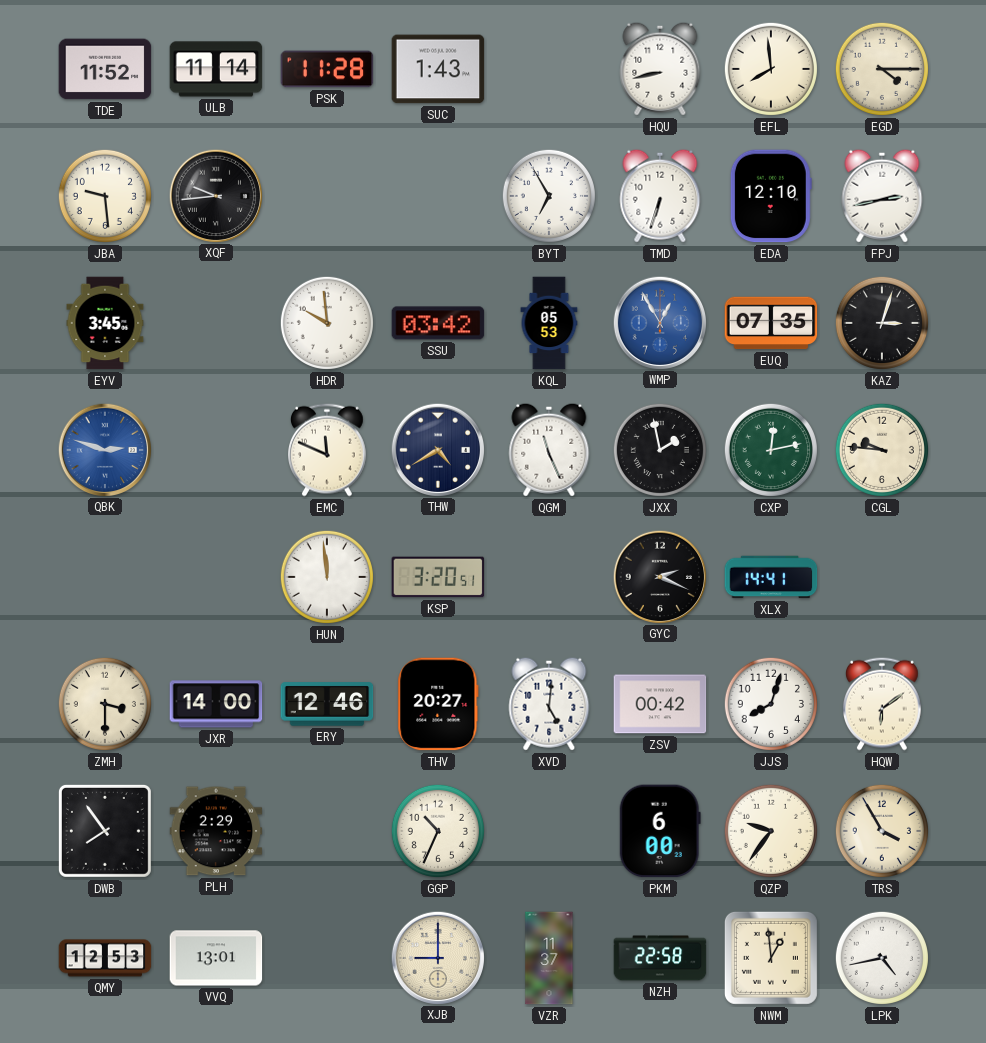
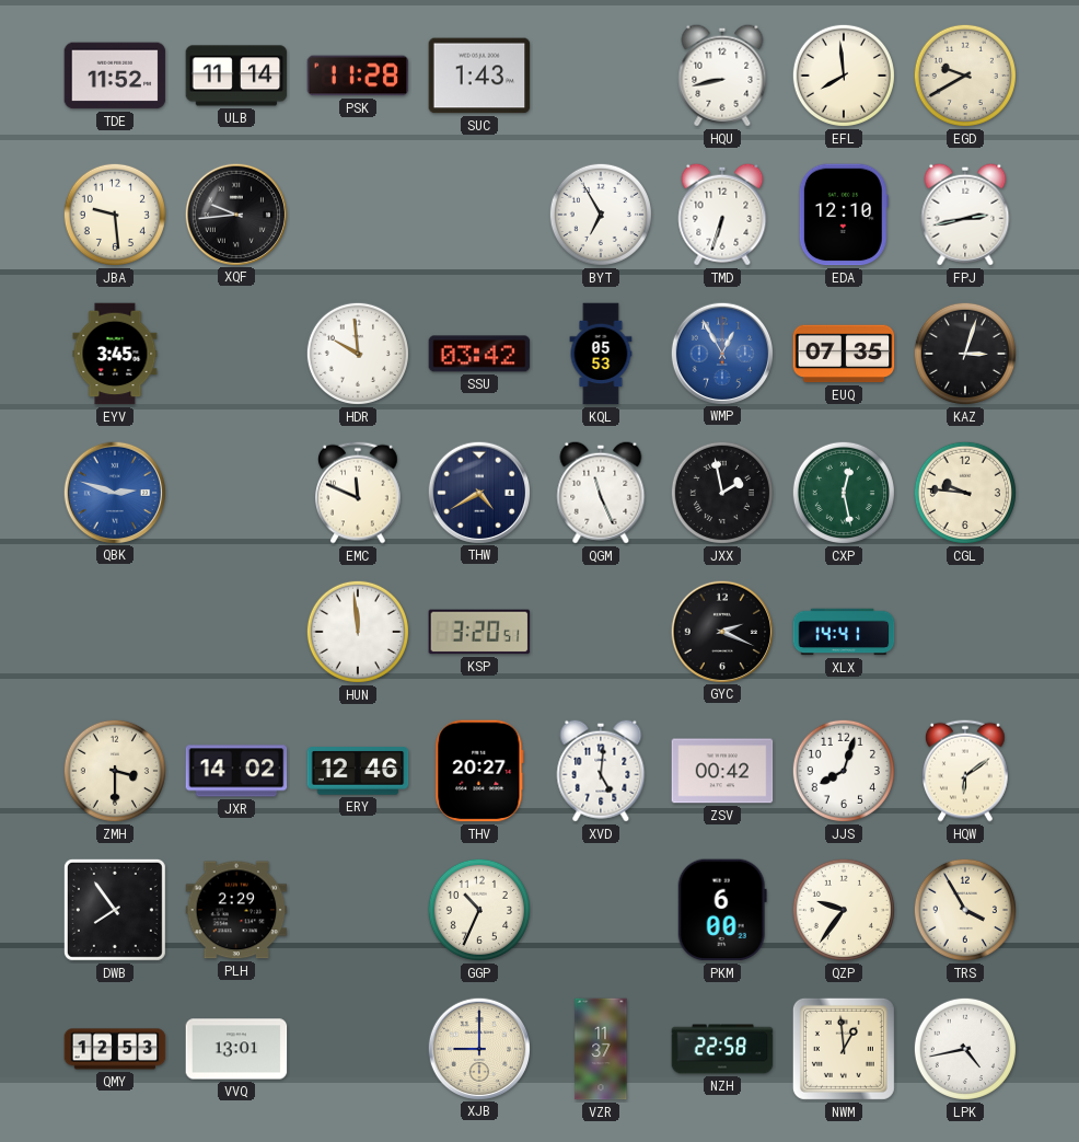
EGD: 4:15 -> 9:40
CXP: 12:13 -> 12:28
JXR: 14:00 -> 14:02
